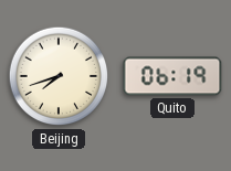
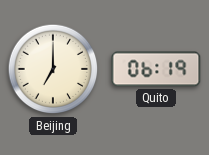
Beijing: 7:42 -> 7:00
